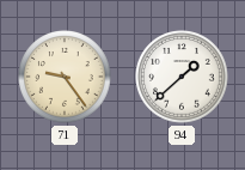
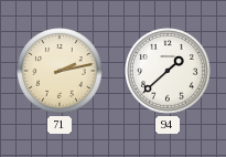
71: 9:24 -> 2:13
